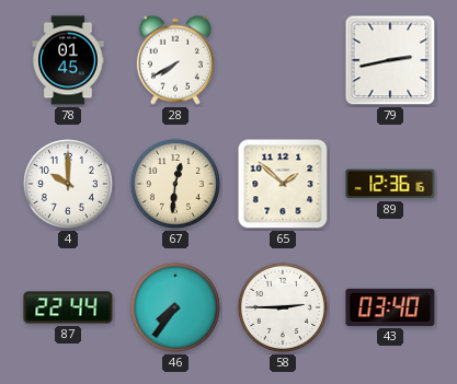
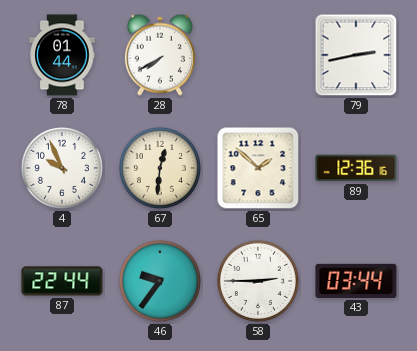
78: 01:45 -> 01:44
4: 10:00 -> 9:56
46: 7:36 -> 9:36
43: 03:40 -> 03:44
